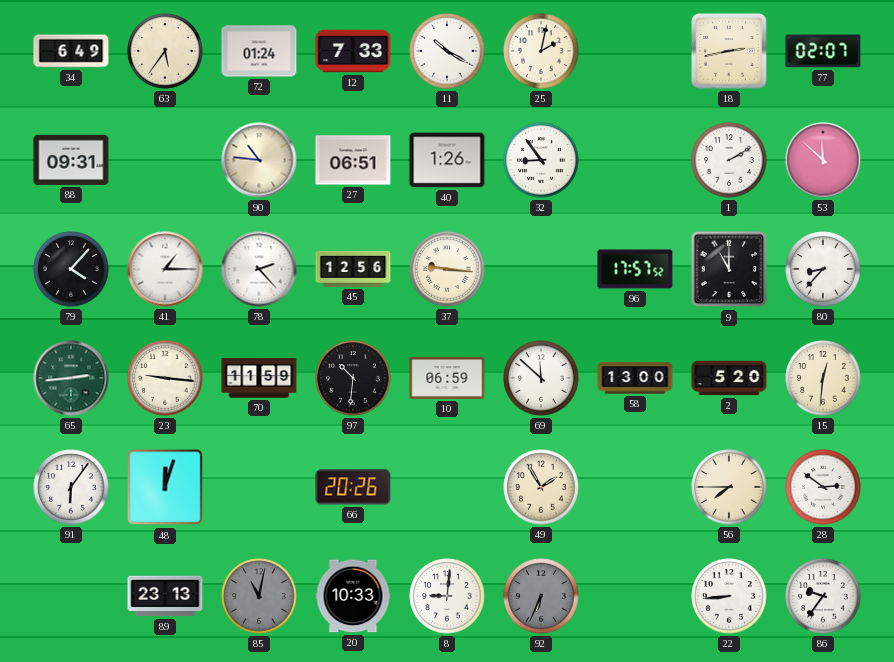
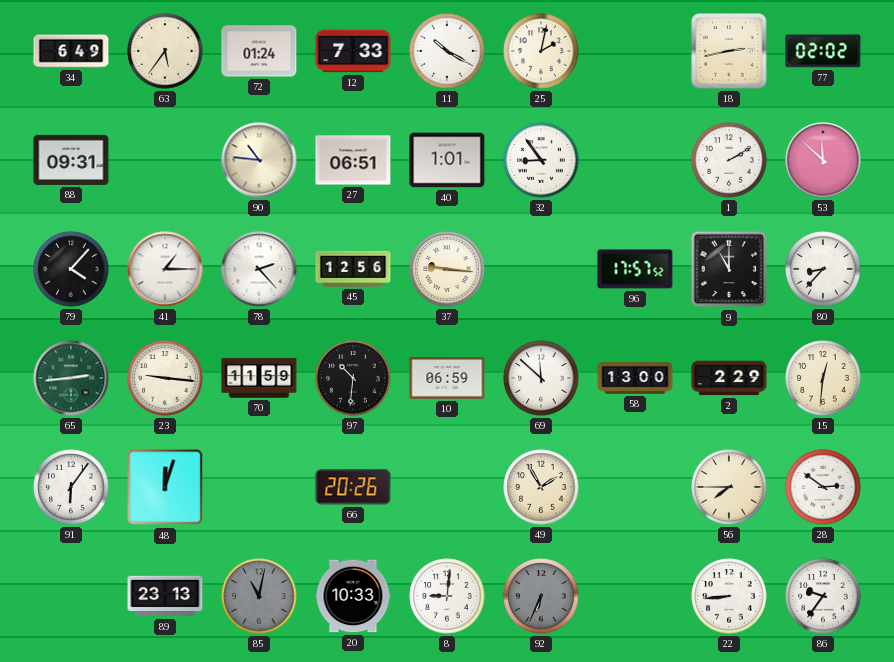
77: 02:07 -> 02:02
40: 1:26 -> 1:01
2: 5:20 -> 2:29
